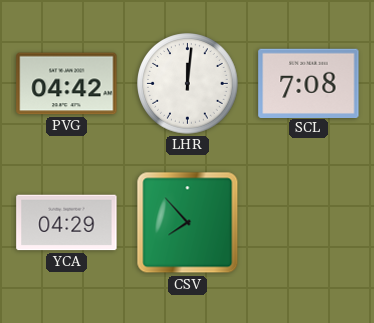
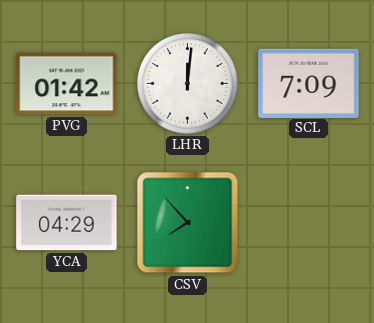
PVG: 04:42 -> 01:42
SCL: 7:08 -> 7:09
